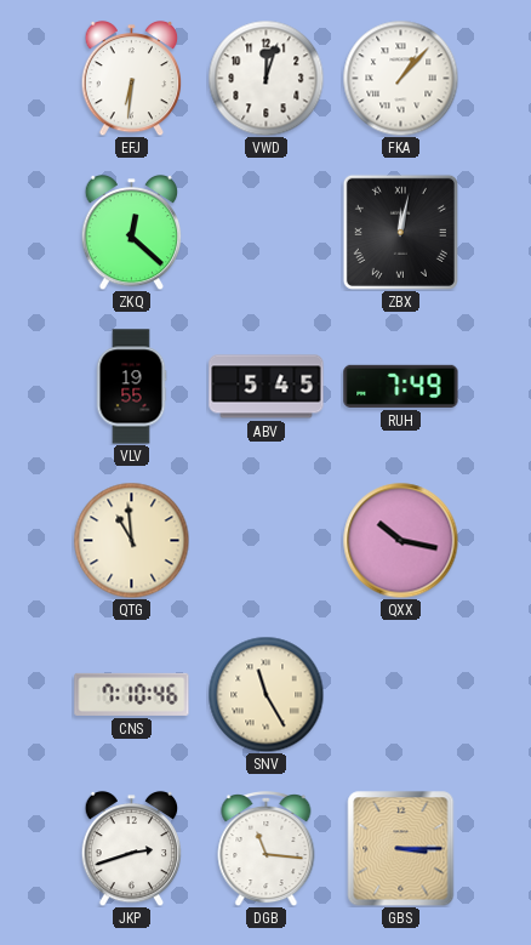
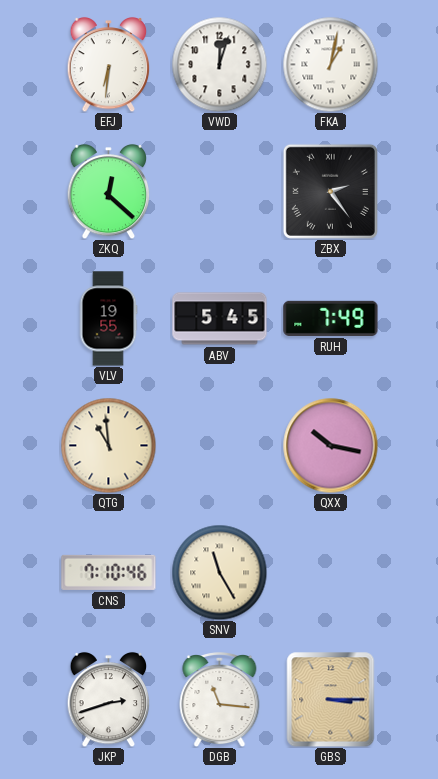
FKA: 1:07 -> 1:02
ZBX: 12:02 -> 2:24
